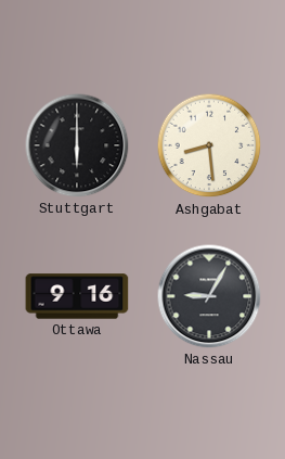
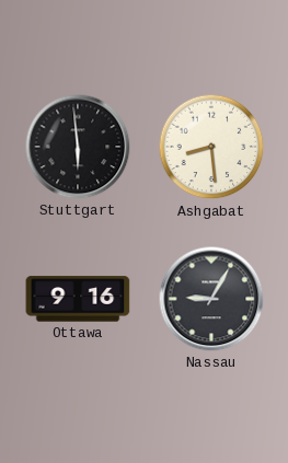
Stuttgart: 6:00 -> 5:59
